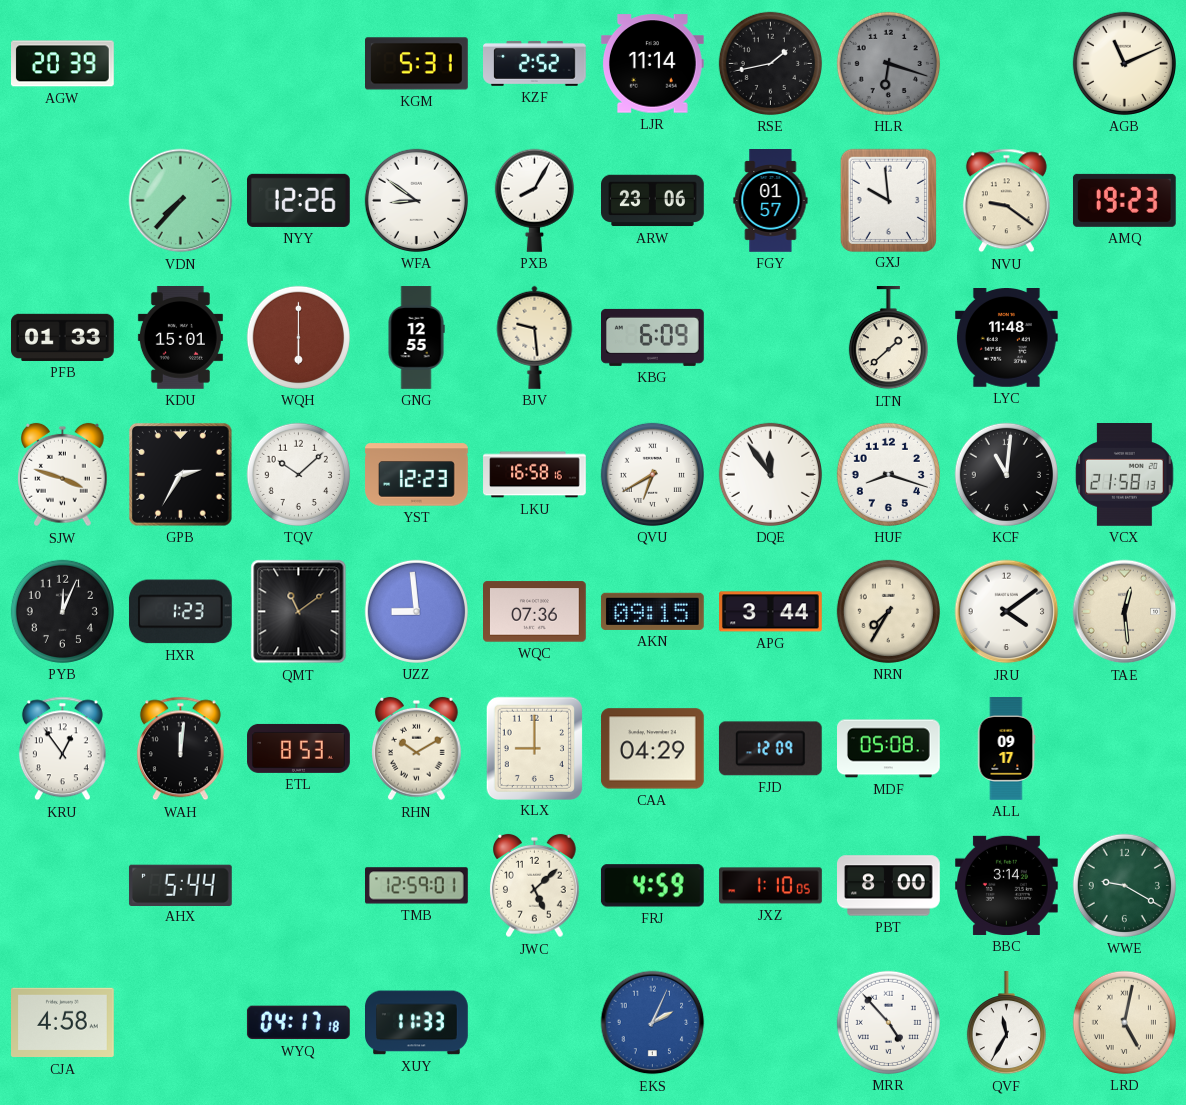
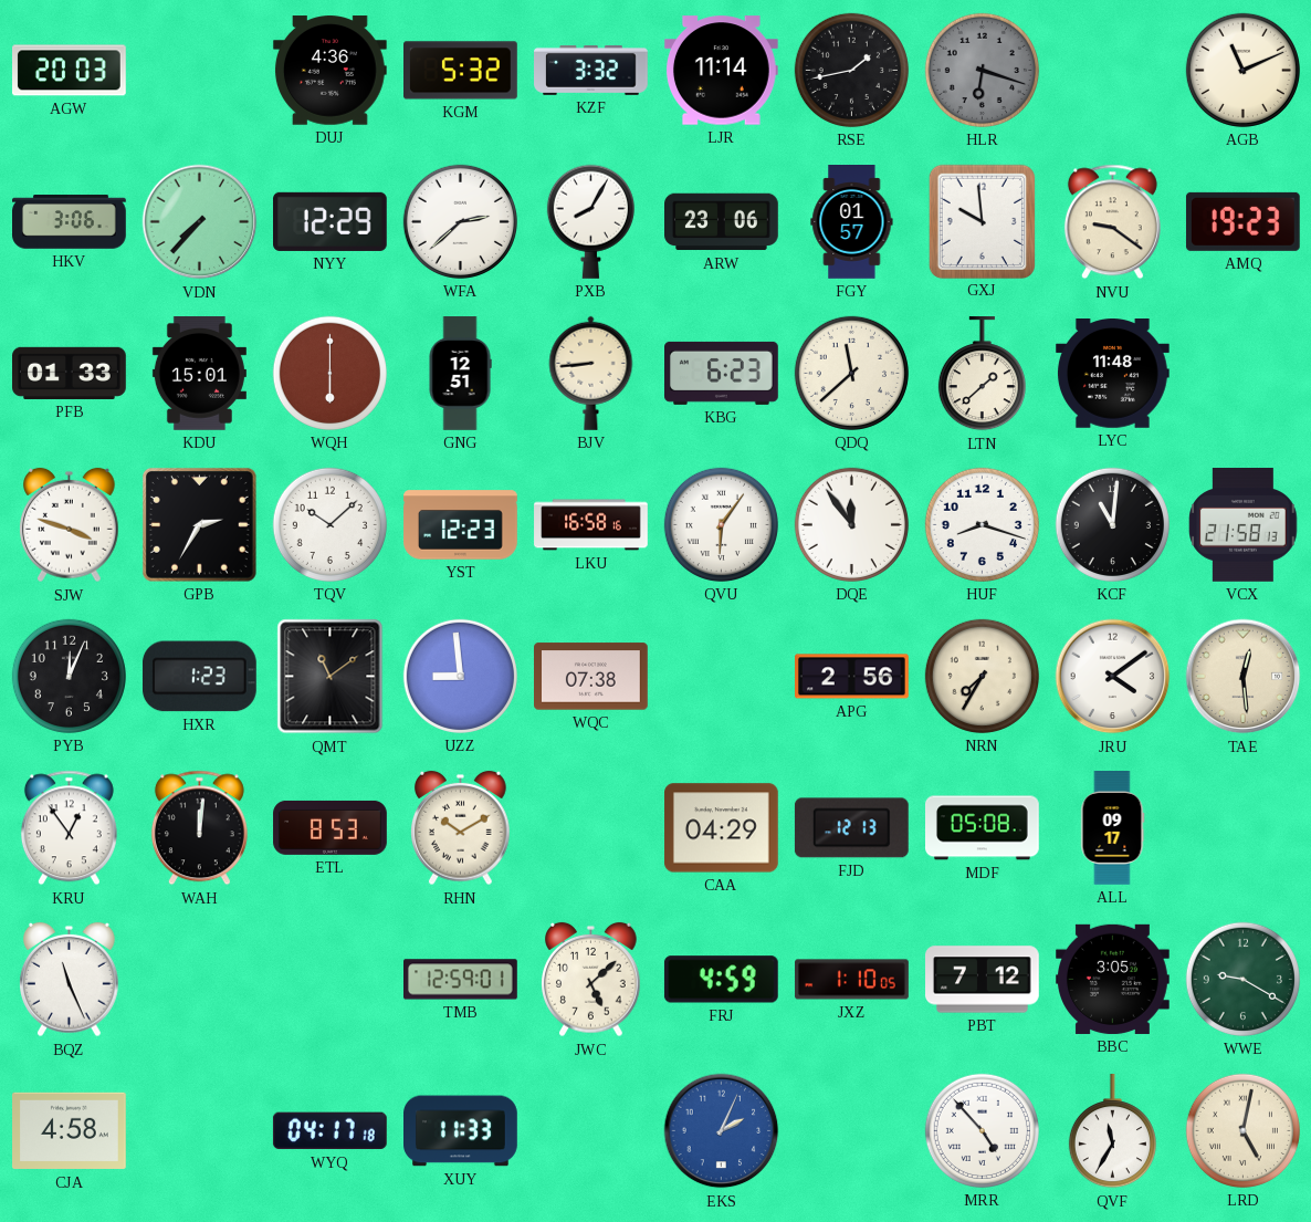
AGW: 20:39 -> 20:03
DUJ: none -> 4:36
KGM: 5:31 -> 5:32
KZF: 2:52 -> 3:32
HKV: none -> 3:06
NYY: 12:26 -> 12:29
WFA: 8:51 -> 2:38
GNG: 12:55 -> 12:51
BJV: 9:29 -> 8:44
KBG: 6:09 -> 6:23
QDQ: none -> 11:38
QVU: 6:40 -> 6:06
WQC: 07:36 -> 07:38
AKN: 09:15 -> none
APG: 3:44 -> 2:56
KLX: 9:00 -> none
FJD: 12:09 -> 12:13
BQZ: none -> 11:26
AHX: 5:44 -> none
PBT: 8:00 -> 7:12
BBC: 3:14 -> 3:05
